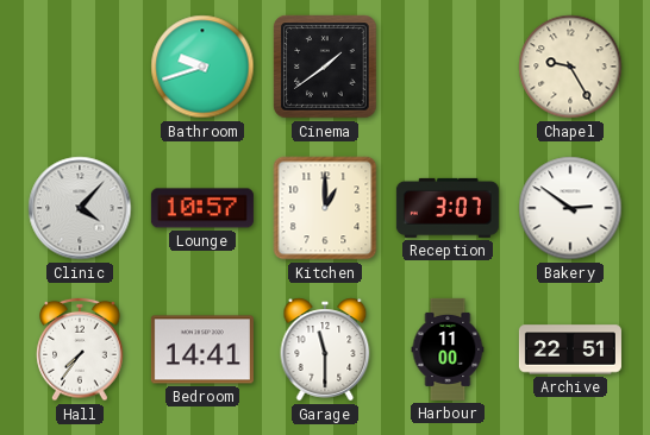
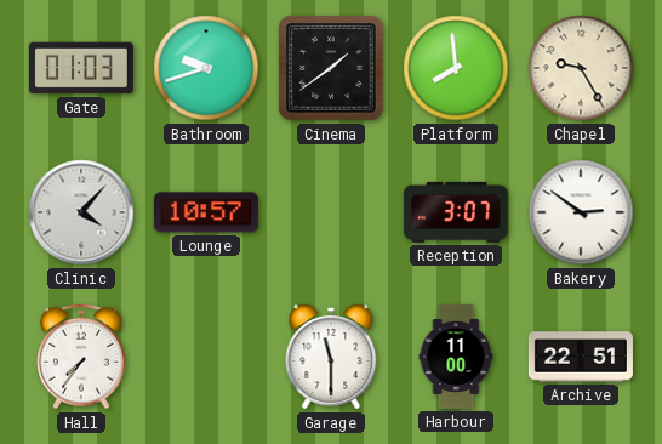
Gate: none -> 01:03
Platform: none -> 7:59
Kitchen: 1:00 -> none
Bedroom: 14:41 -> none
